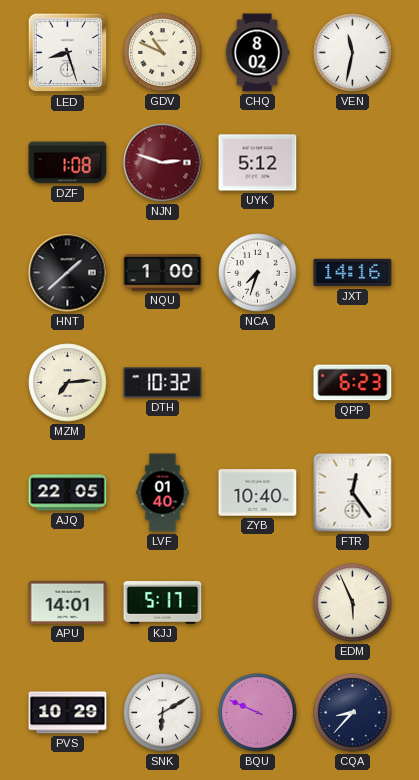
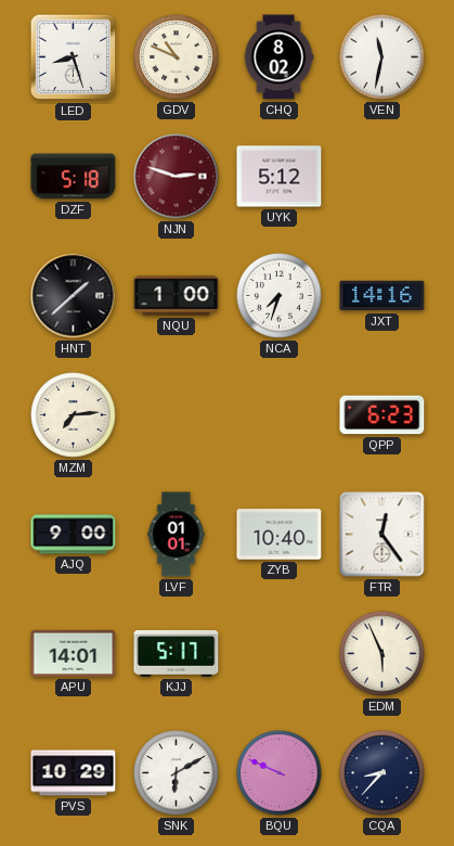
DZF: 1:08 -> 5:18
DTH: 10:32 -> none
AJQ: 22:05 -> 9:00
LVF: 01:40 -> 01:01
